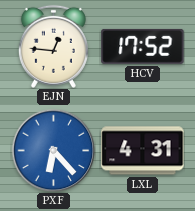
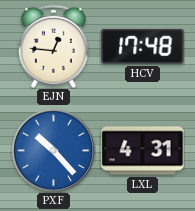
HCV: 17:52 -> 17:48
PXF: 6:23 -> 10:23
